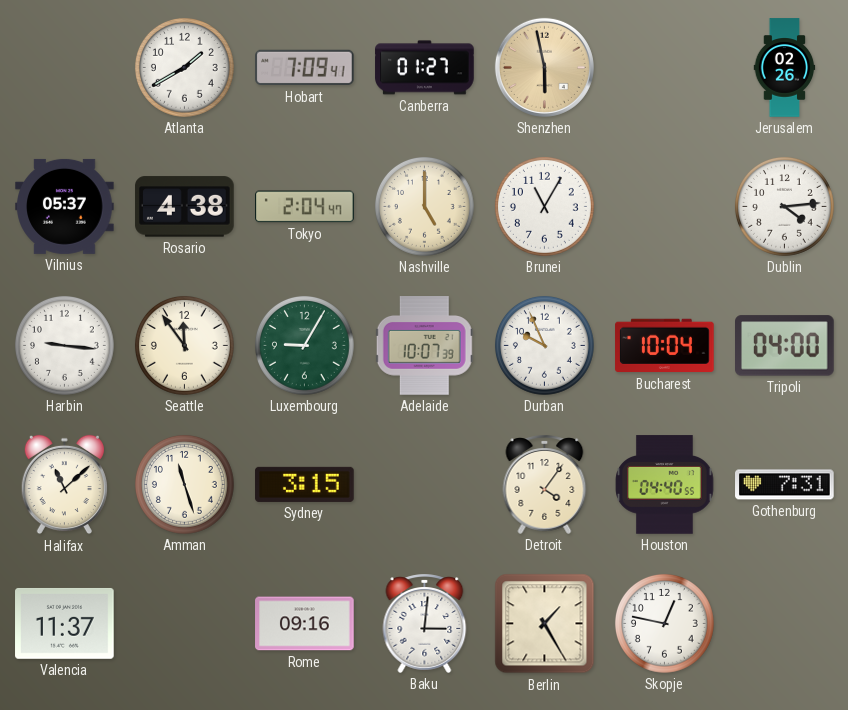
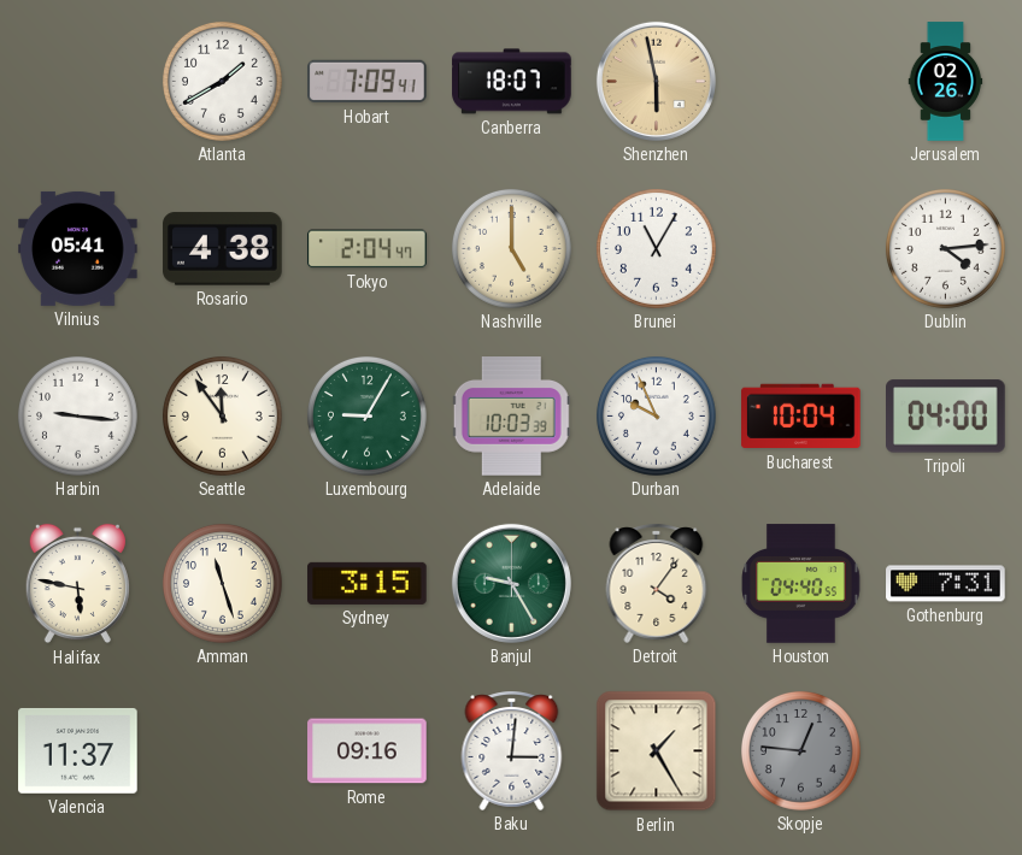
Canberra: 01:27 -> 18:07
Vilnius: 05:37 -> 05:41
Adelaide: 10:07 -> 10:03
Halifax: 11:08 -> 5:47
Banjul: none -> 9:25
Skopje: 12:47 -> 12:46
Skopje dial: white -> grey
